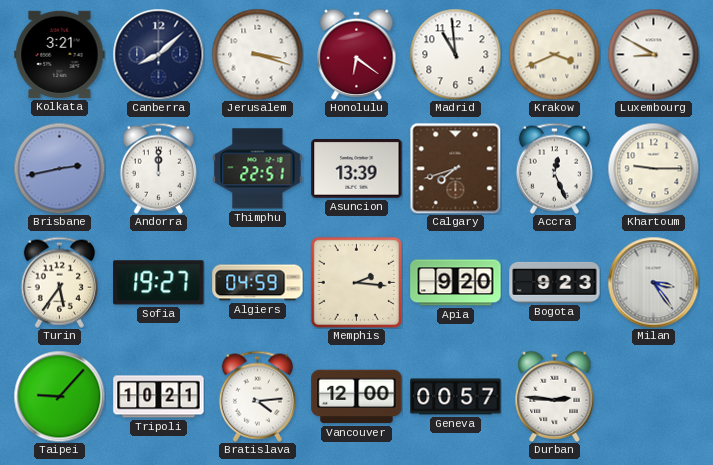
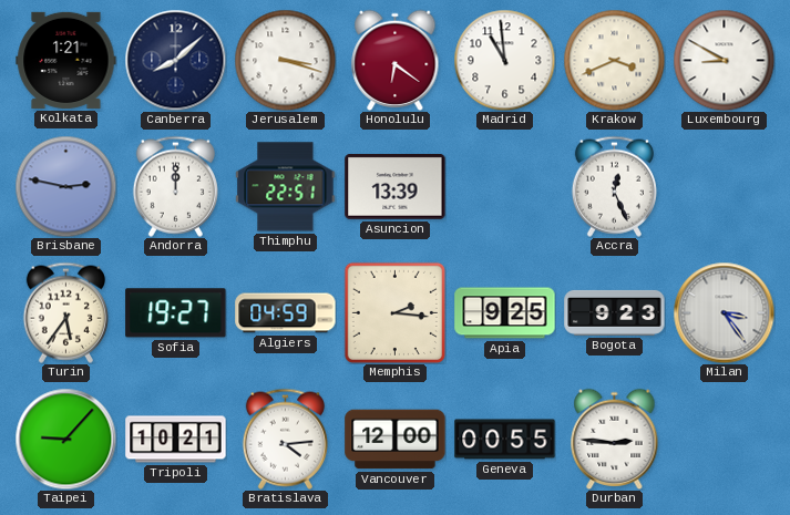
Kolkata: 3:21 -> 1:21
Brisbane: 2:43 -> 2:47
Calgary: 7:42 -> none
Khartoum: 9:15 -> none
Apia: 9:20 -> 9:25
Geneva: 00:57 -> 00:55
